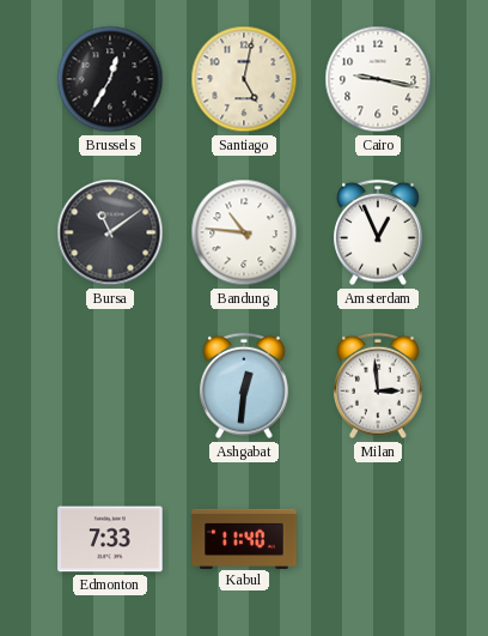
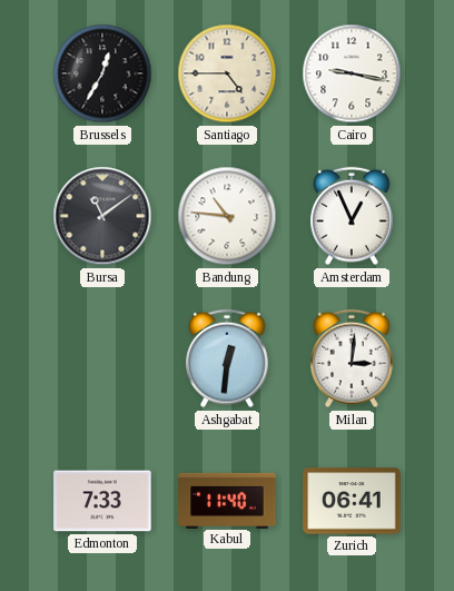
Santiago: 5:02 -> 4:45
Milan: 2:59 -> 3:01
Zurich: none -> 06:41
